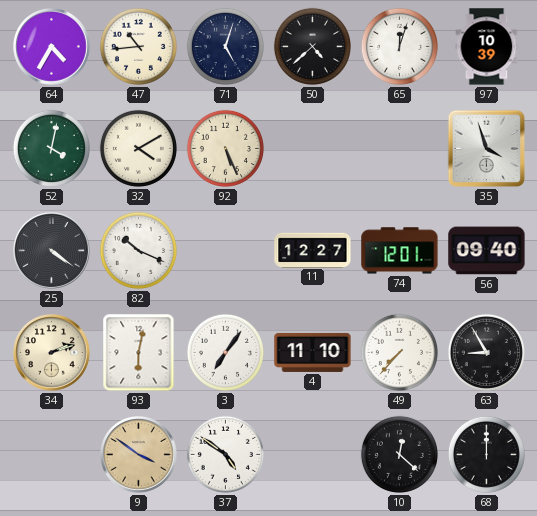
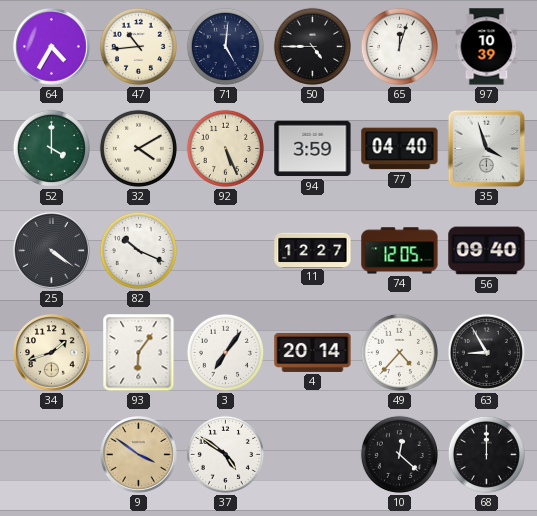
71: 5:03 -> 5:01
50: 4:38 -> 4:45
52: 4:02 -> 4:00
94: none -> 3:59
77: none -> 04:40
74: 12:01 -> 12:05
34: 2:12 -> 1:42
93: 6:02 -> 6:06
4: 11:10 -> 20:14
49: 7:37 -> 4:37
